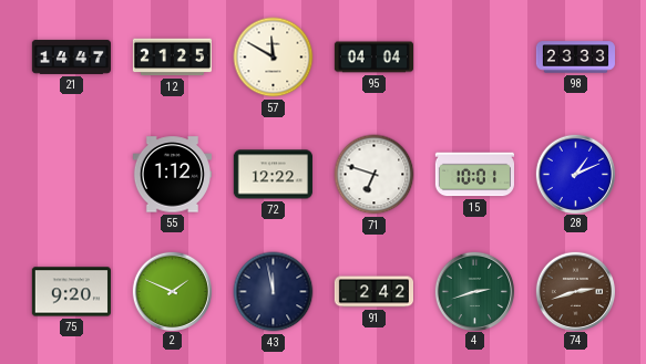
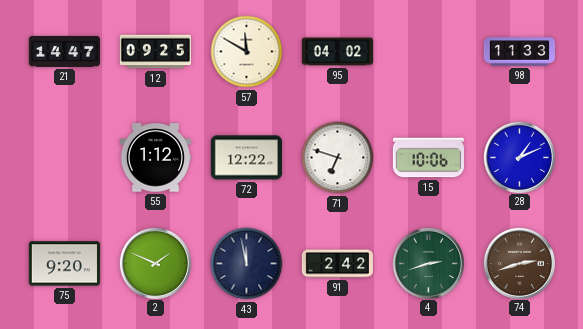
12: 21:25 -> 09:25
95: 04:04 -> 04:02
98: 23:33 -> 11:33
15: 10:01 -> 10:06
